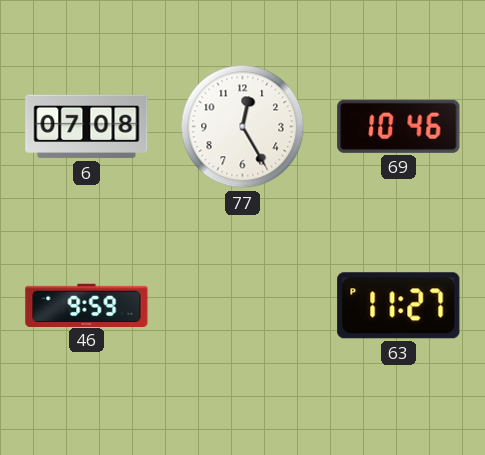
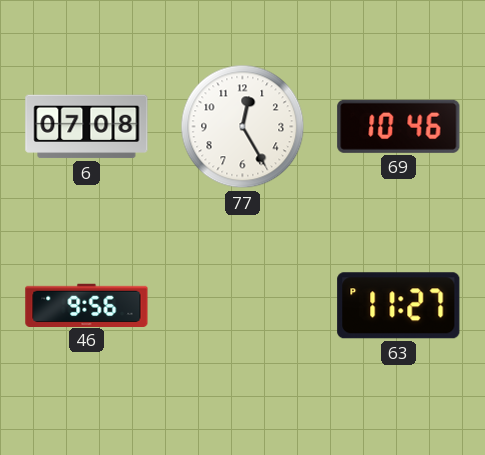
46: 9:59 -> 9:56
